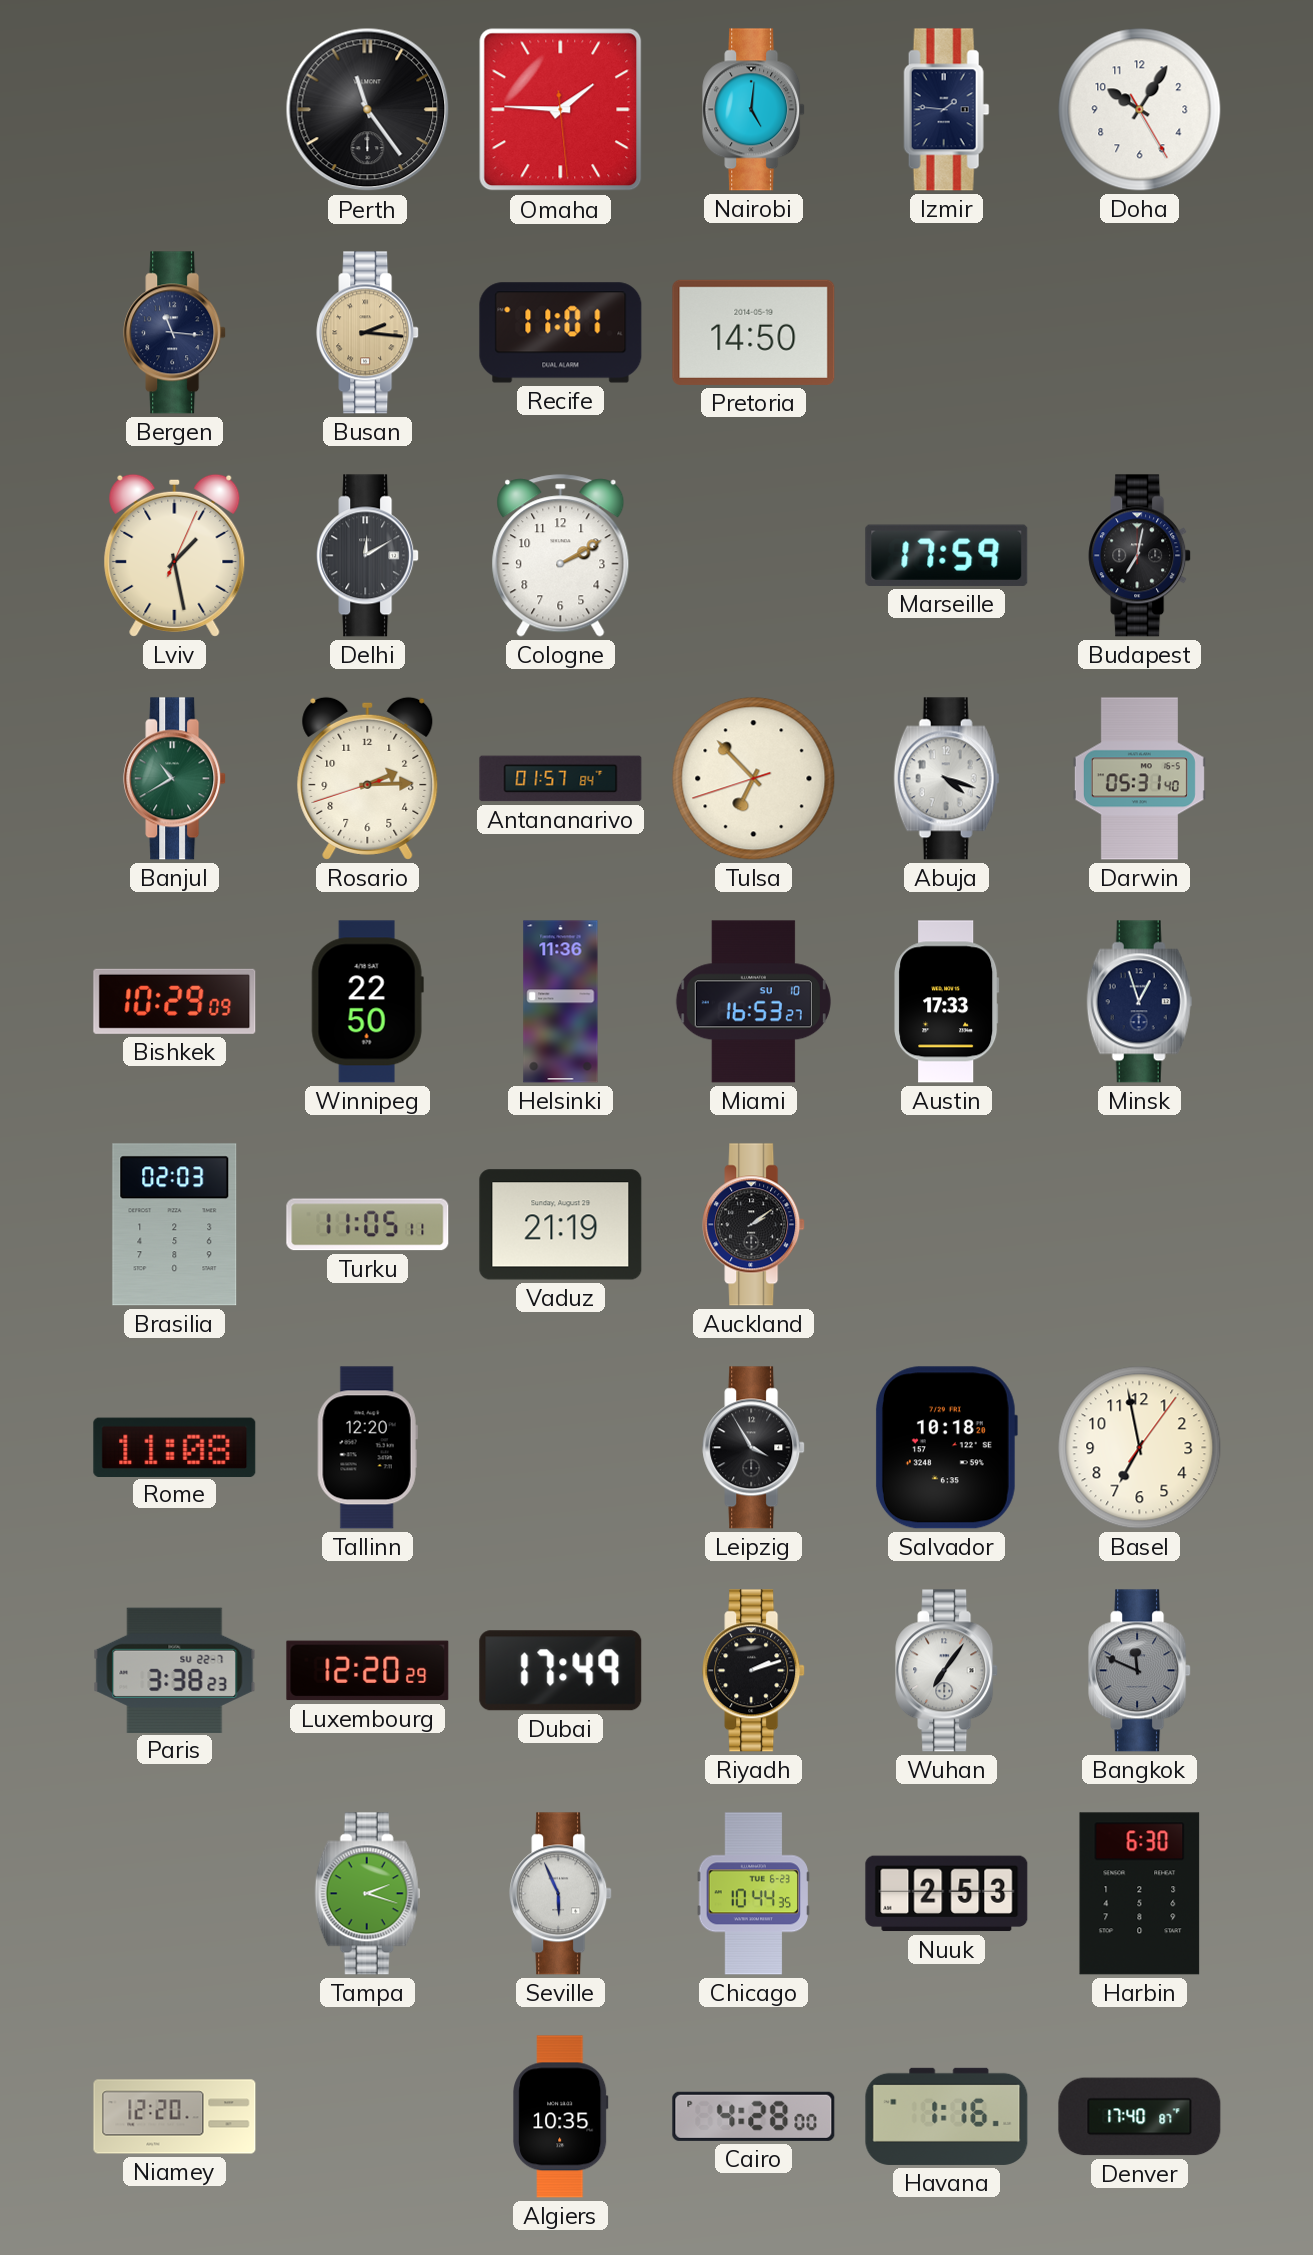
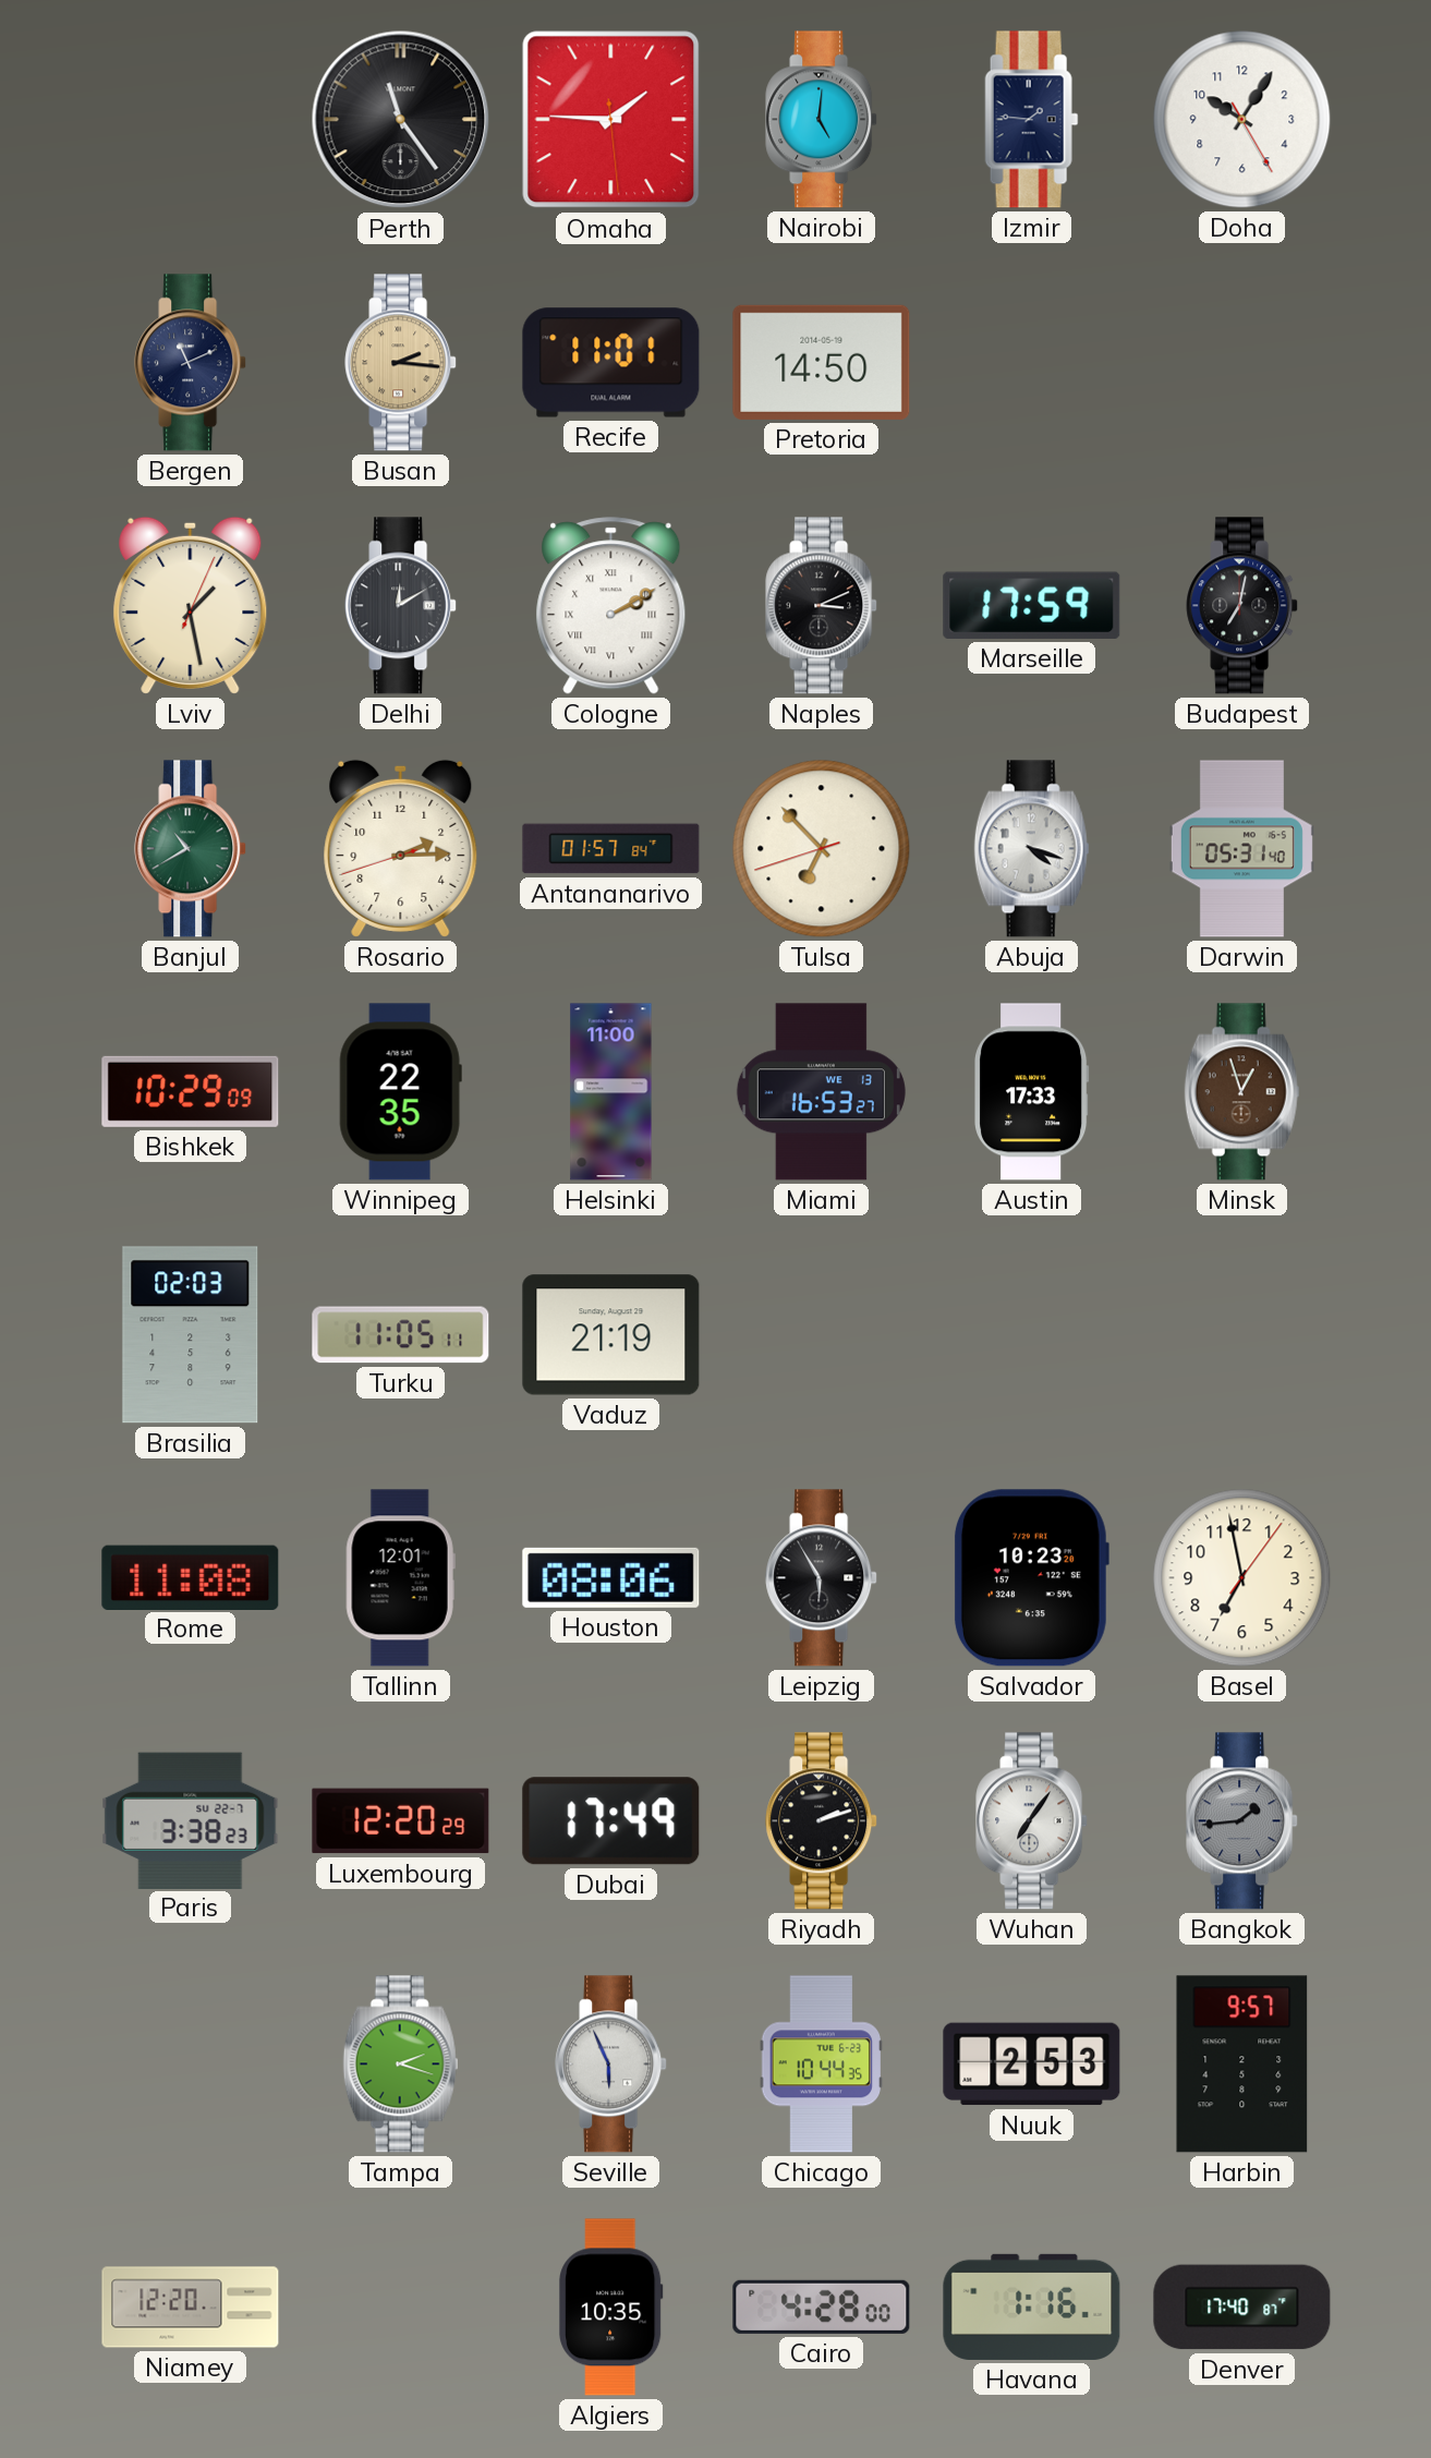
Bergen: 11:16 -> 11:11
Cologne numerals: Arabic -> Roman
Naples: none -> 3:11
Winnipeg: 22:50 -> 22:35
Helsinki: 11:36 -> 11:00
Miami date: SU 10 -> WE 13
Minsk dial: navy -> brown
Auckland: 2:09 -> none
Tallinn: 12:20 -> 12:01
Houston: none -> 08:06
Leipzig: 3:55 -> 5:55
Salvador: 10:18 -> 10:23
Bangkok: 11:49 -> 1:44
Harbin: 6:30 -> 9:57
